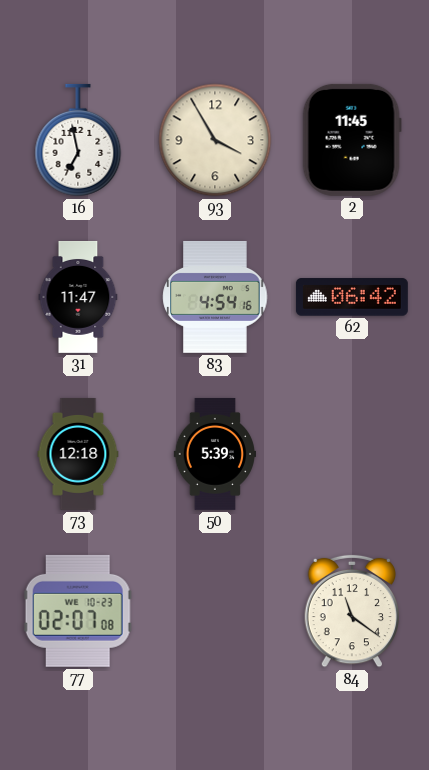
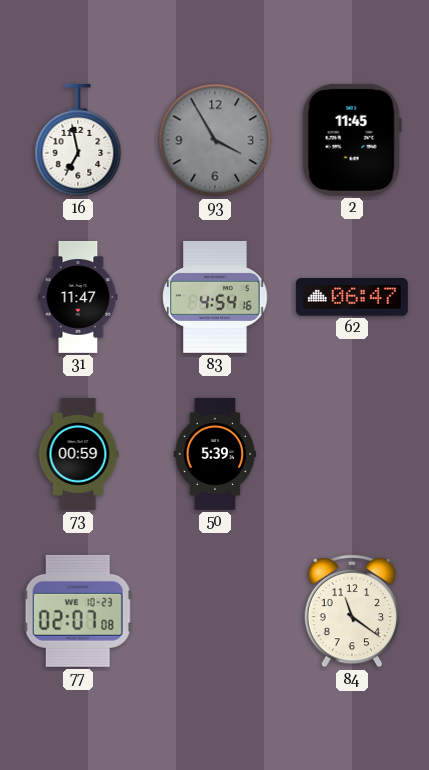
93 dial: cream -> grey
62: 06:42 -> 06:47
73: 12:18 -> 00:59
